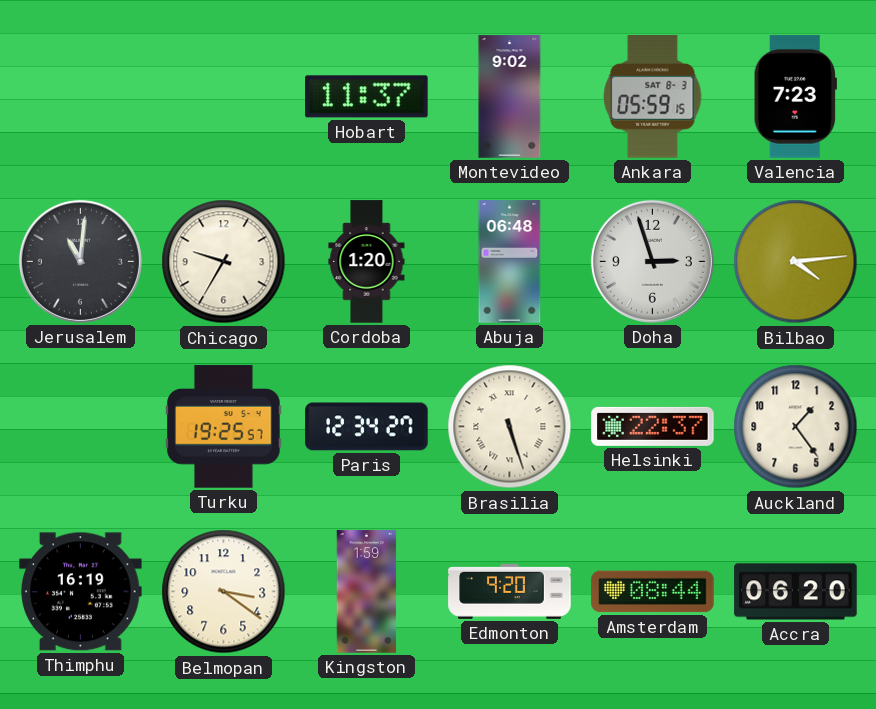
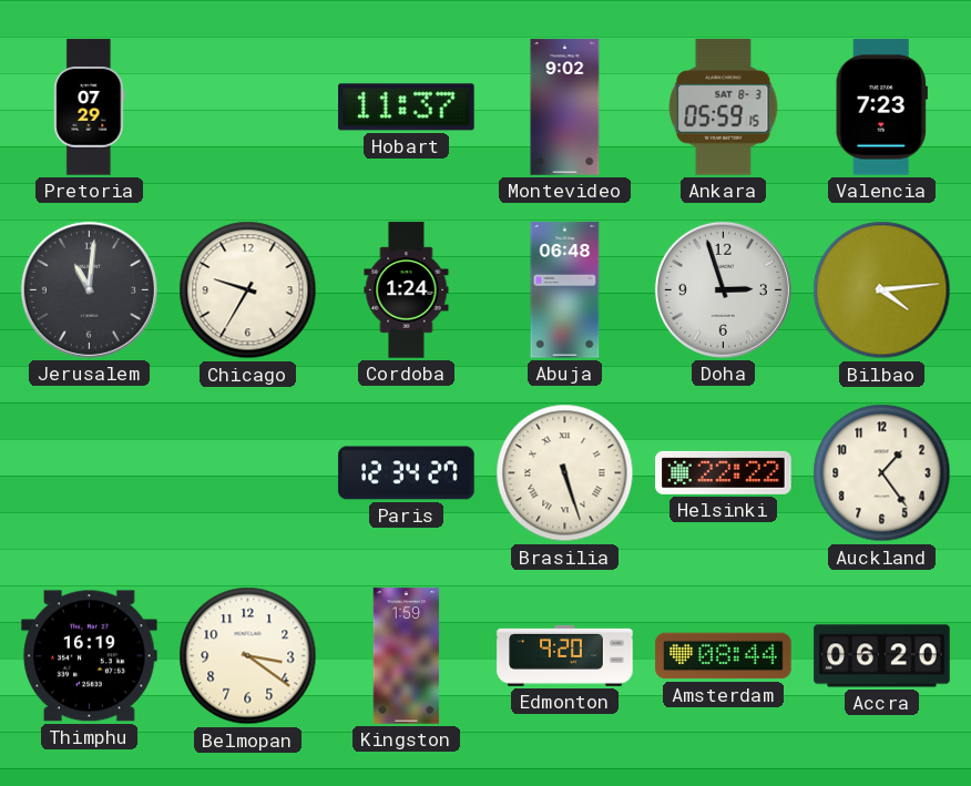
Pretoria: none -> 07:29
Cordoba: 1:20 -> 1:24
Turku: 19:25 -> none
Helsinki: 22:37 -> 22:22
